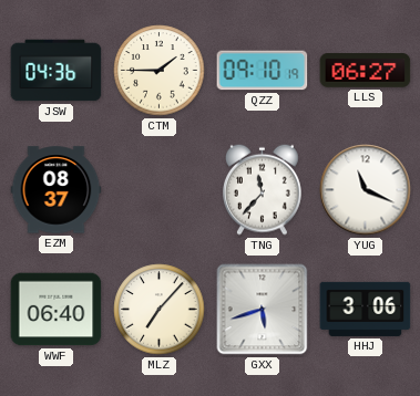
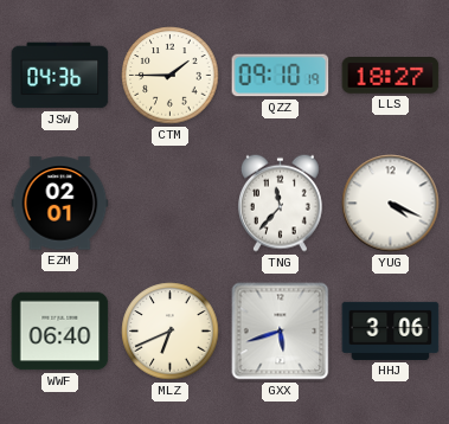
LLS: 06:27 -> 18:27
EZM: 08:37 -> 02:01
YUG: 11:19 -> 4:19
MLZ: 7:07 -> 6:41
